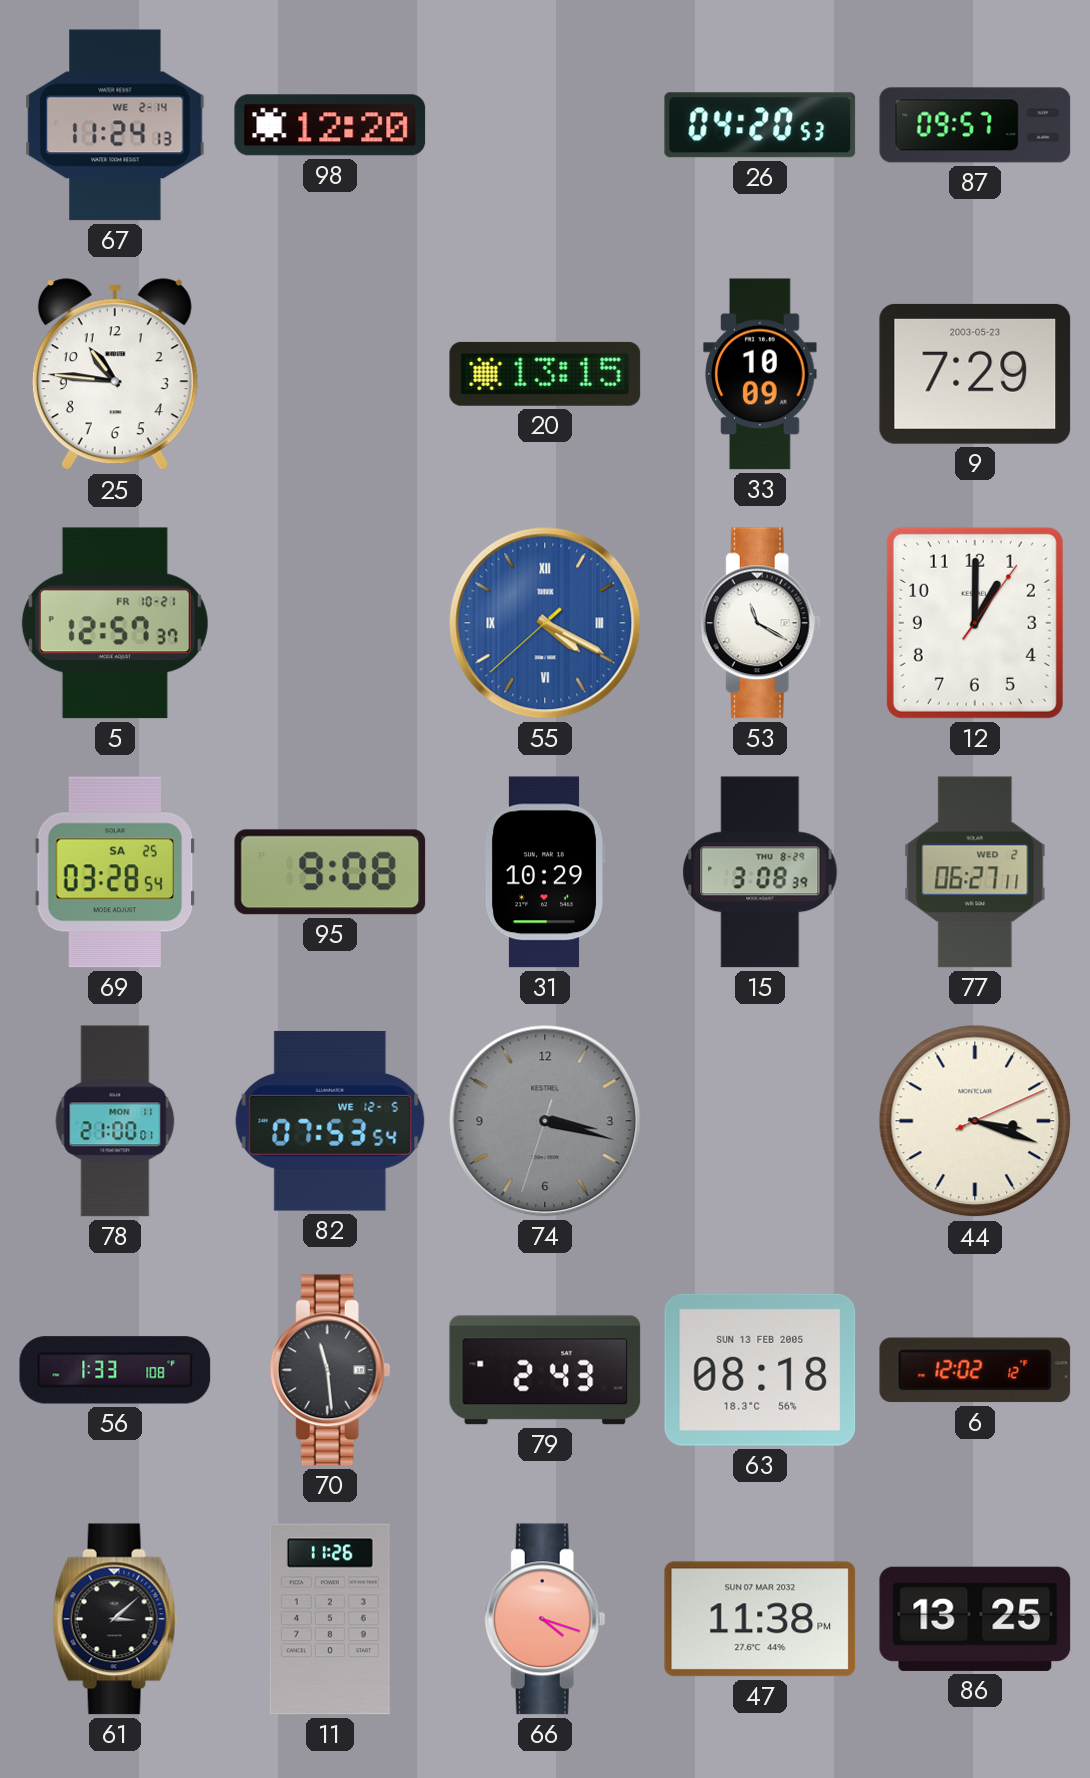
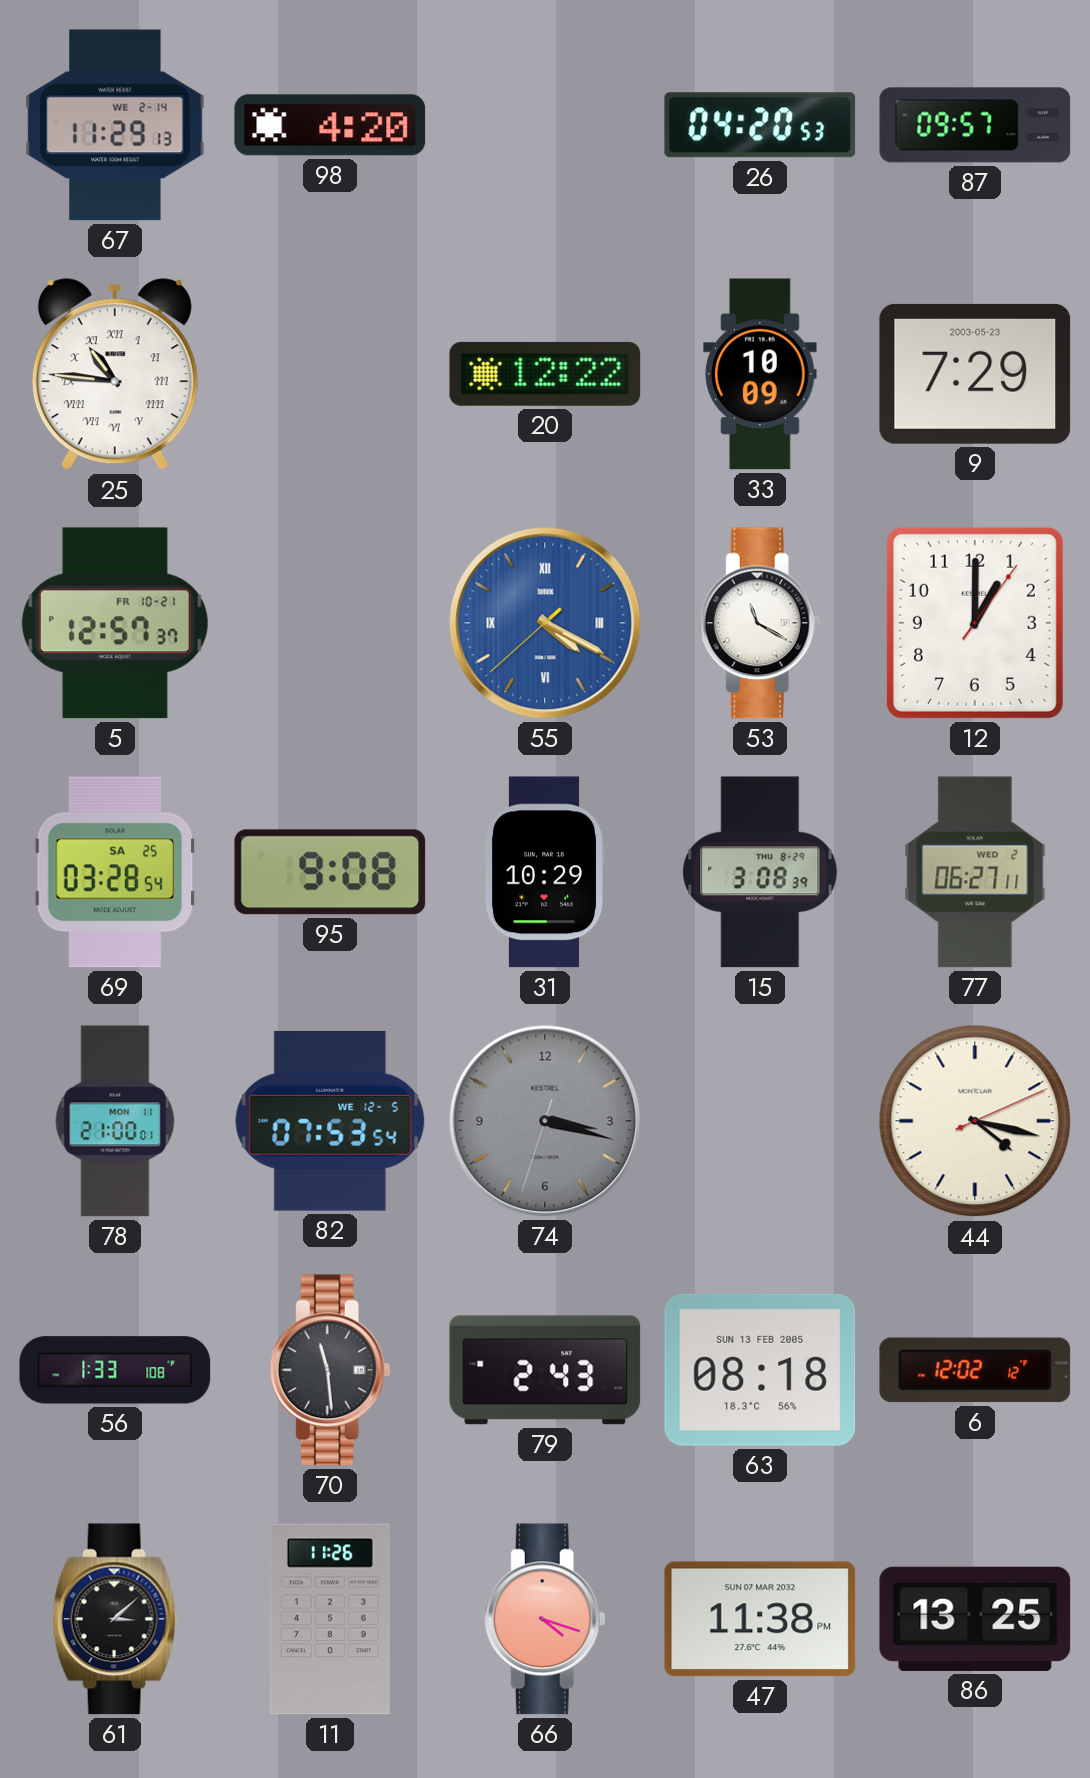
67: 11:24 -> 11:29
98: 12:20 -> 4:20
25 numerals: Arabic -> Roman
20: 13:15 -> 12:22
44: 3:18 -> 4:17
